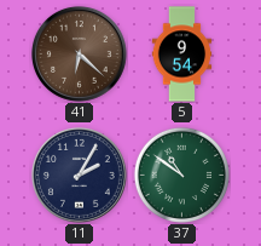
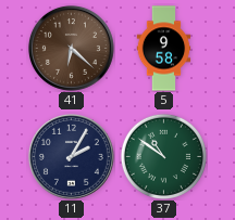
5: 9:54 -> 9:58
